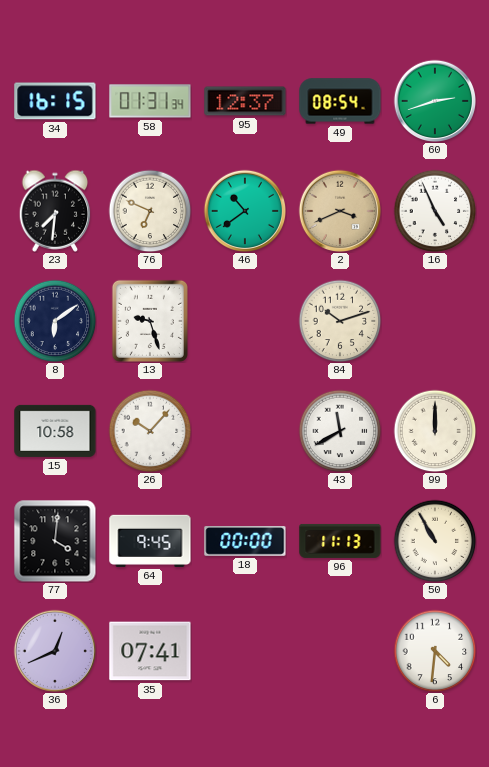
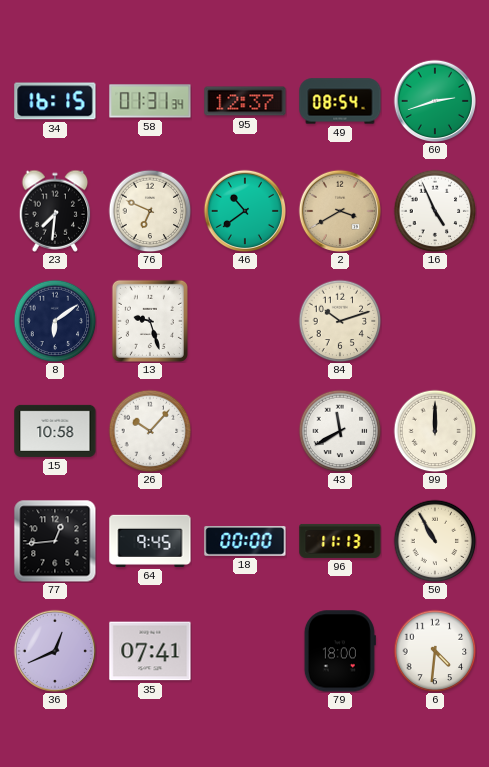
2: 3:41 -> 3:40
77: 4:01 -> 12:44
79: none -> 18:00
